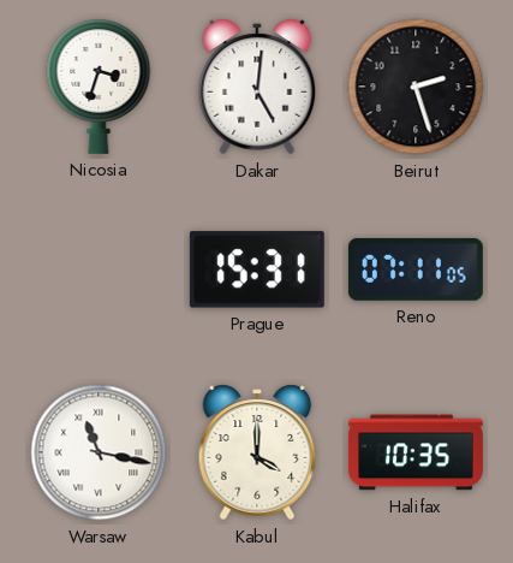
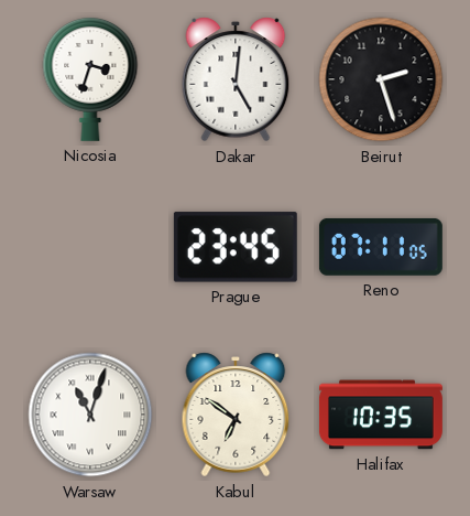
Prague: 15:31 -> 23:45
Warsaw: 11:17 -> 11:03
Kabul: 4:00 -> 6:51
